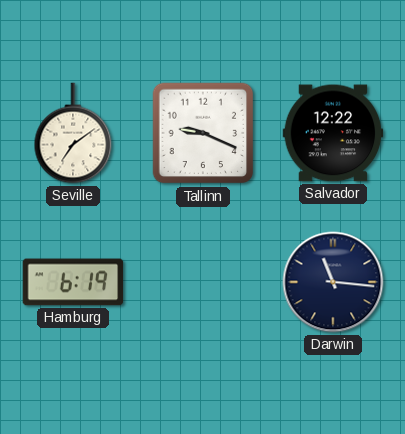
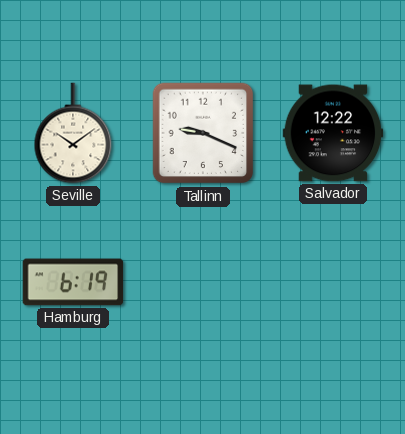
Seville: 7:09 -> 10:09
Darwin: 11:16 -> none
